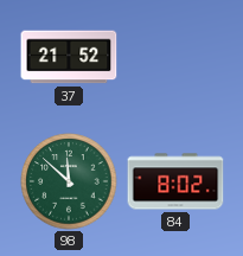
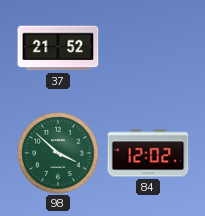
98: 11:52 -> 3:52
84: 8:02 -> 12:02
